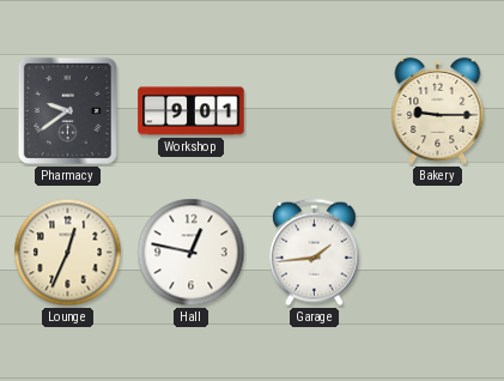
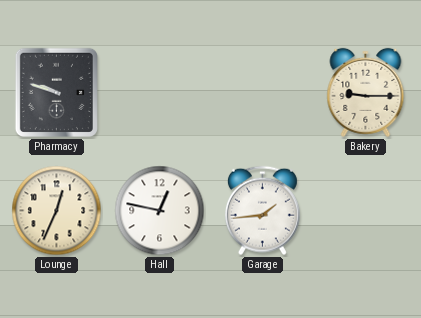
Pharmacy: 9:39 -> 9:48
Workshop: 9:01 -> none
